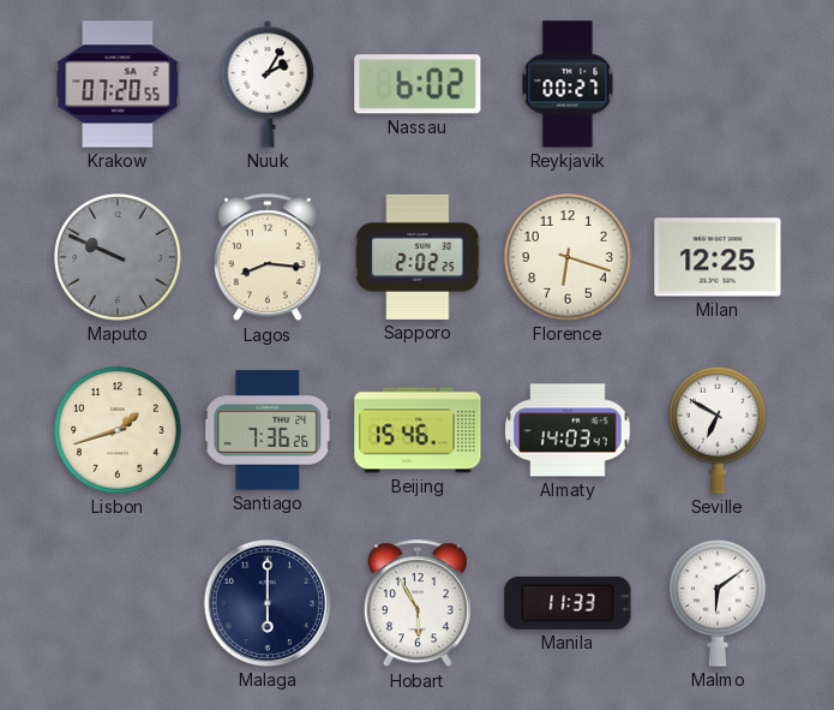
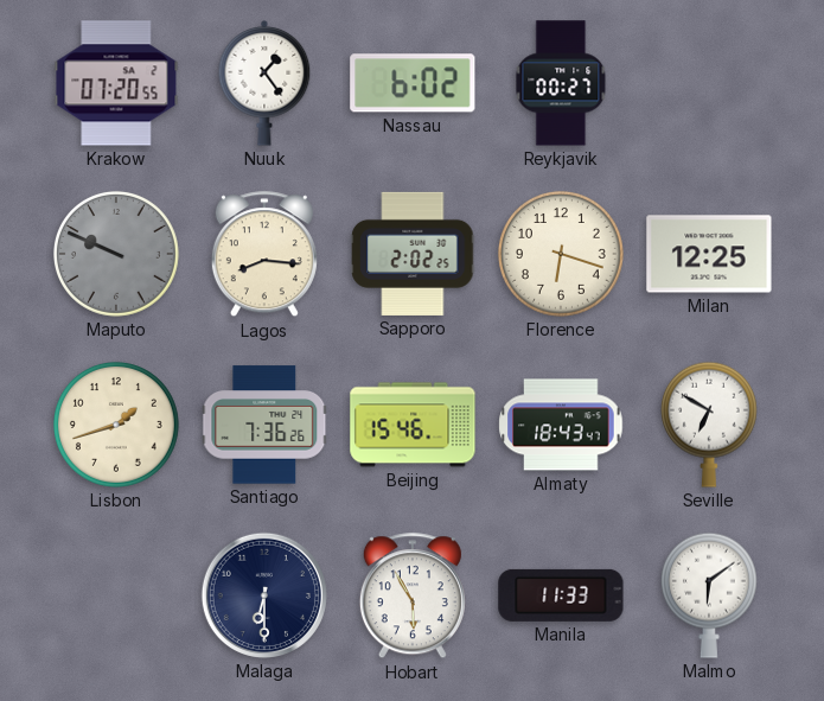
Nuuk: 2:05 -> 1:24
Almaty: 14:03 -> 18:43
Malaga: 6:00 -> 6:30
